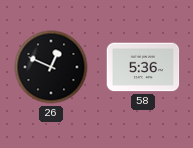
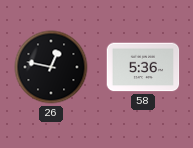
26: 12:49 -> 12:47
